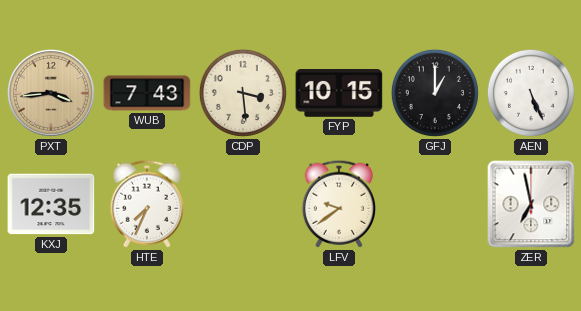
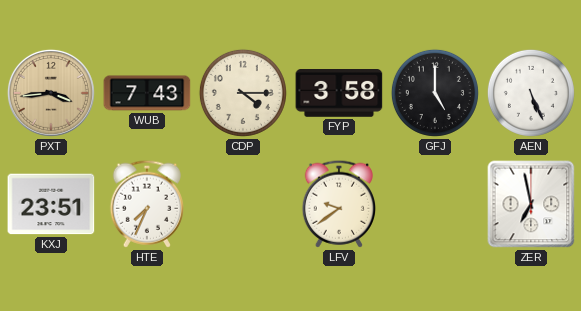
CDP: 3:29 -> 4:15
FYP: 10:15 -> 3:58
GFJ: 1:00 -> 5:00
KXJ: 12:35 -> 23:51
